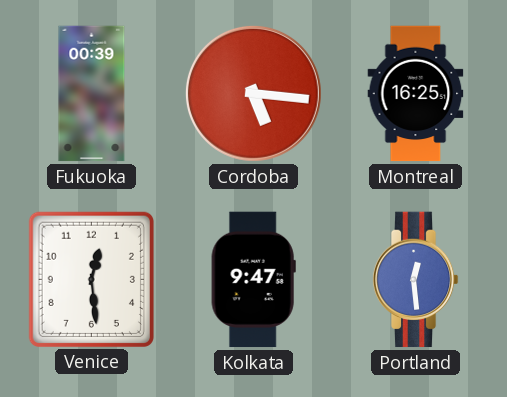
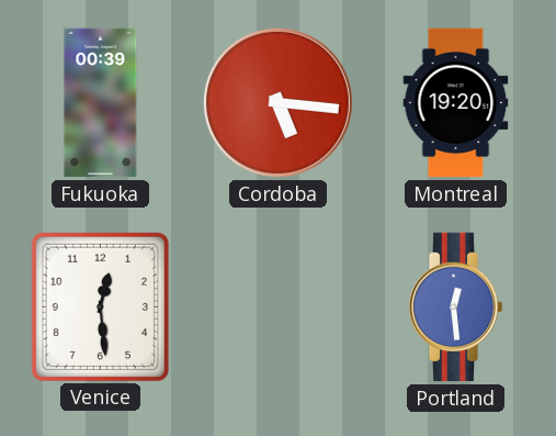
Montreal: 16:25 -> 19:20
Kolkata: 9:47 -> none
